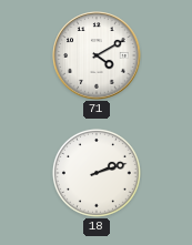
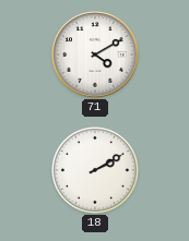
18: 2:12 -> 2:10
